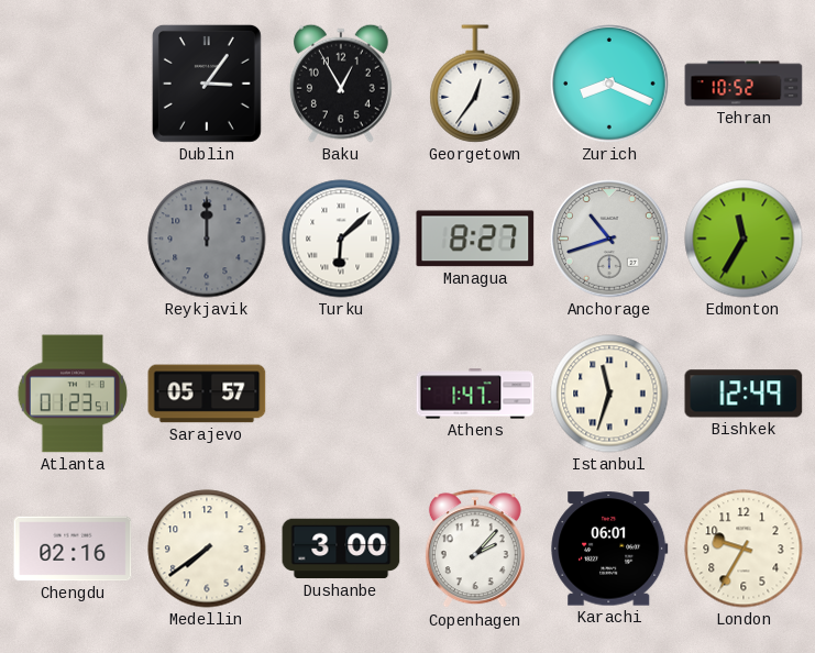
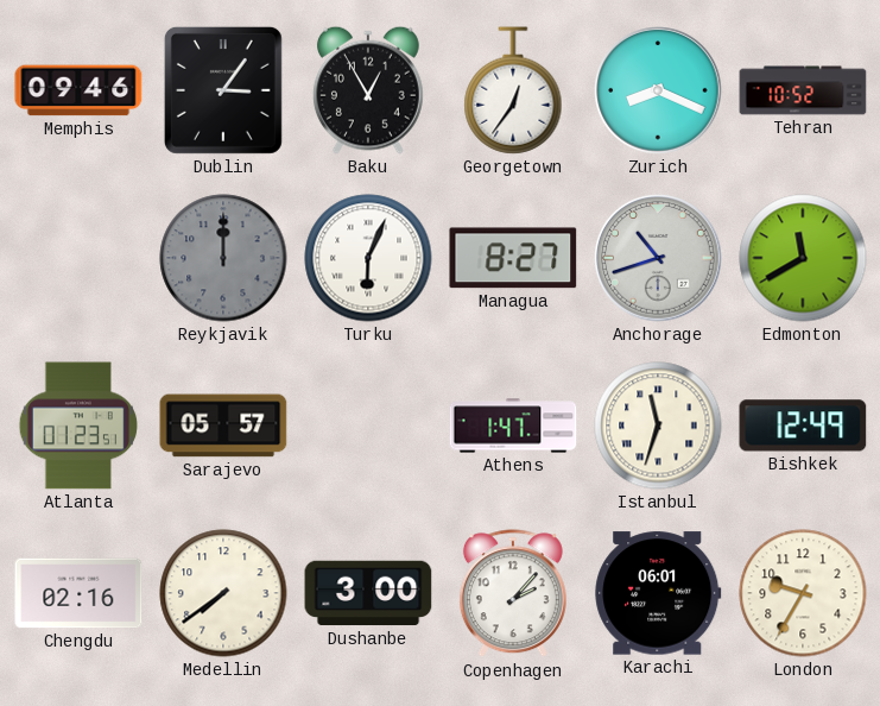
Memphis: none -> 09:46
Turku: 6:08 -> 6:04
Edmonton: 11:35 -> 11:40
